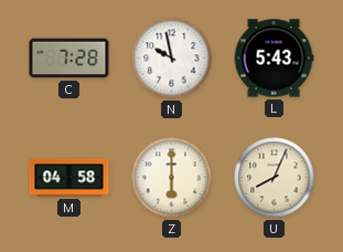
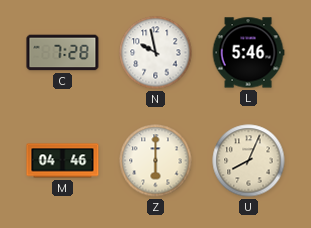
L: 5:43 -> 5:46
M: 04:58 -> 04:46
